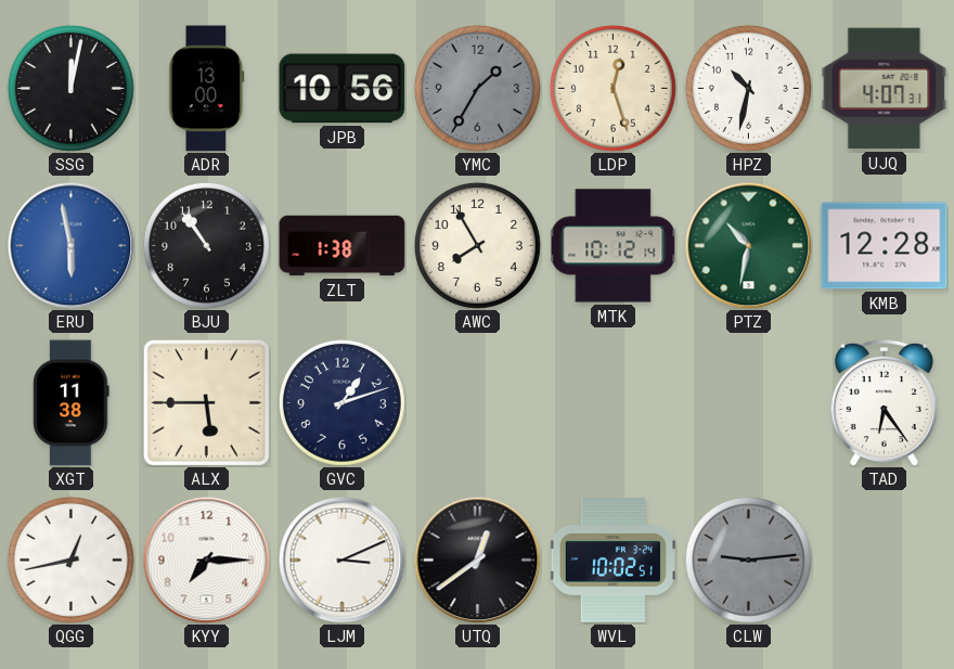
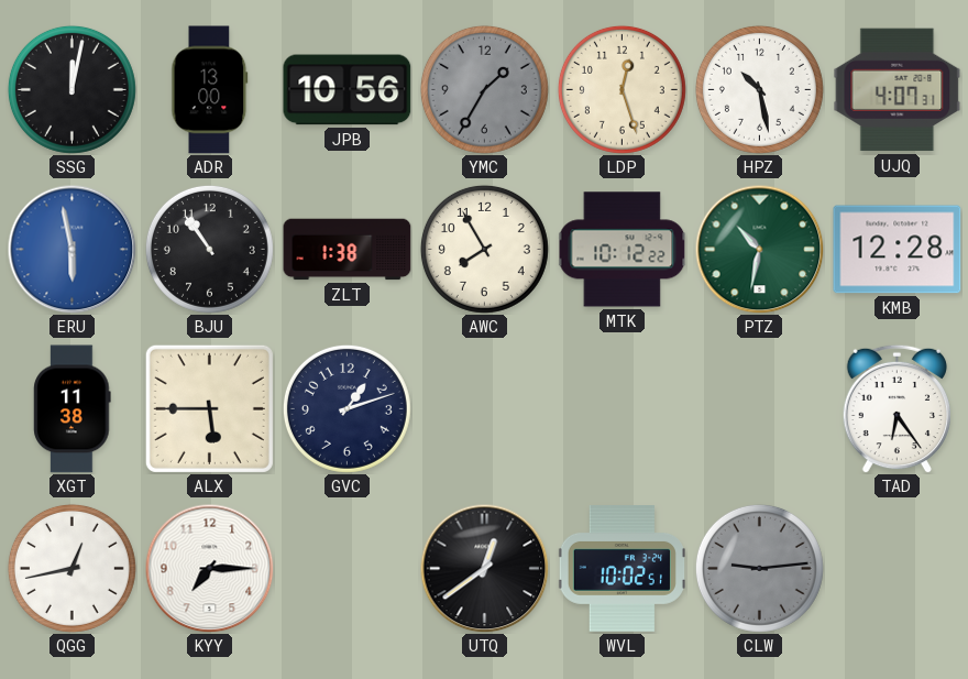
HPZ: 10:32 -> 10:28
MTK: 10:12:14 -> 10:12:22
LJM: 3:11 -> none
